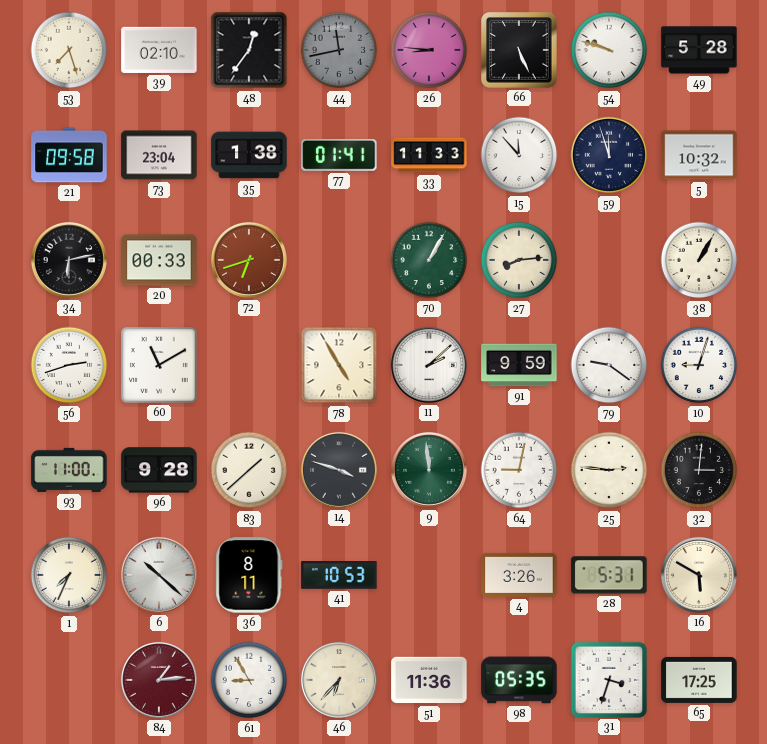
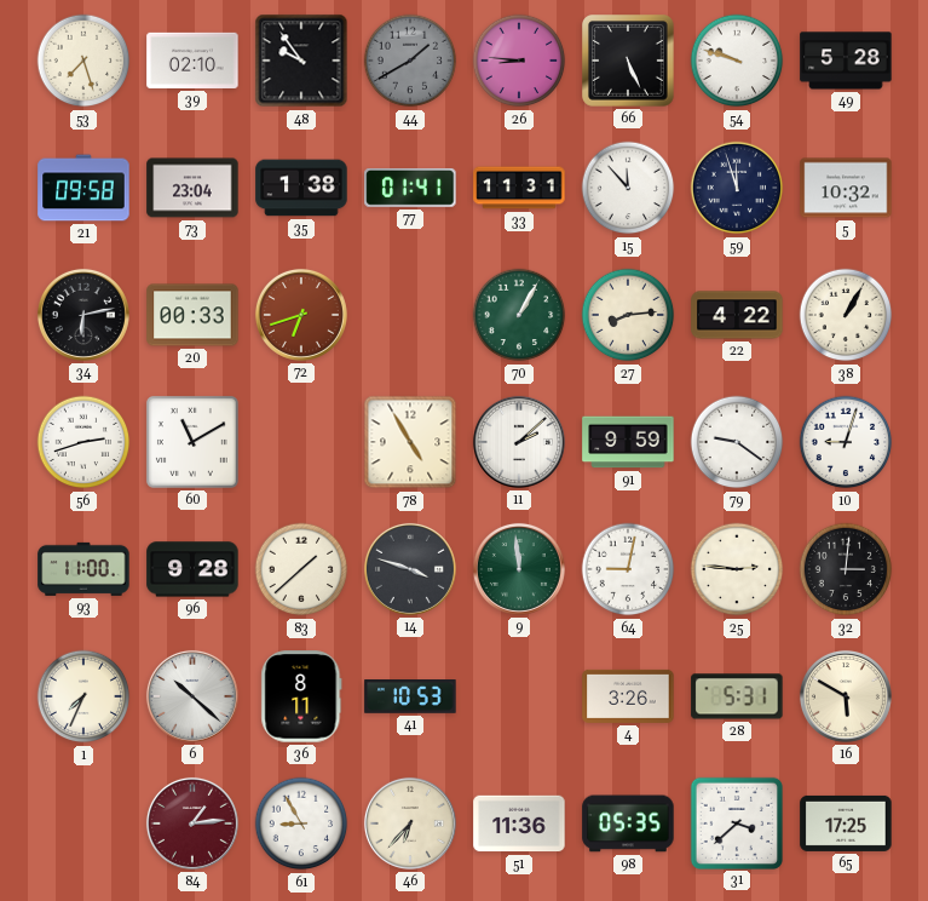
48: 12:36 -> 9:54
44: 11:43 -> 1:40
33: 11:33 -> 11:31
22: none -> 4:22
31: 3:33 -> 3:38
